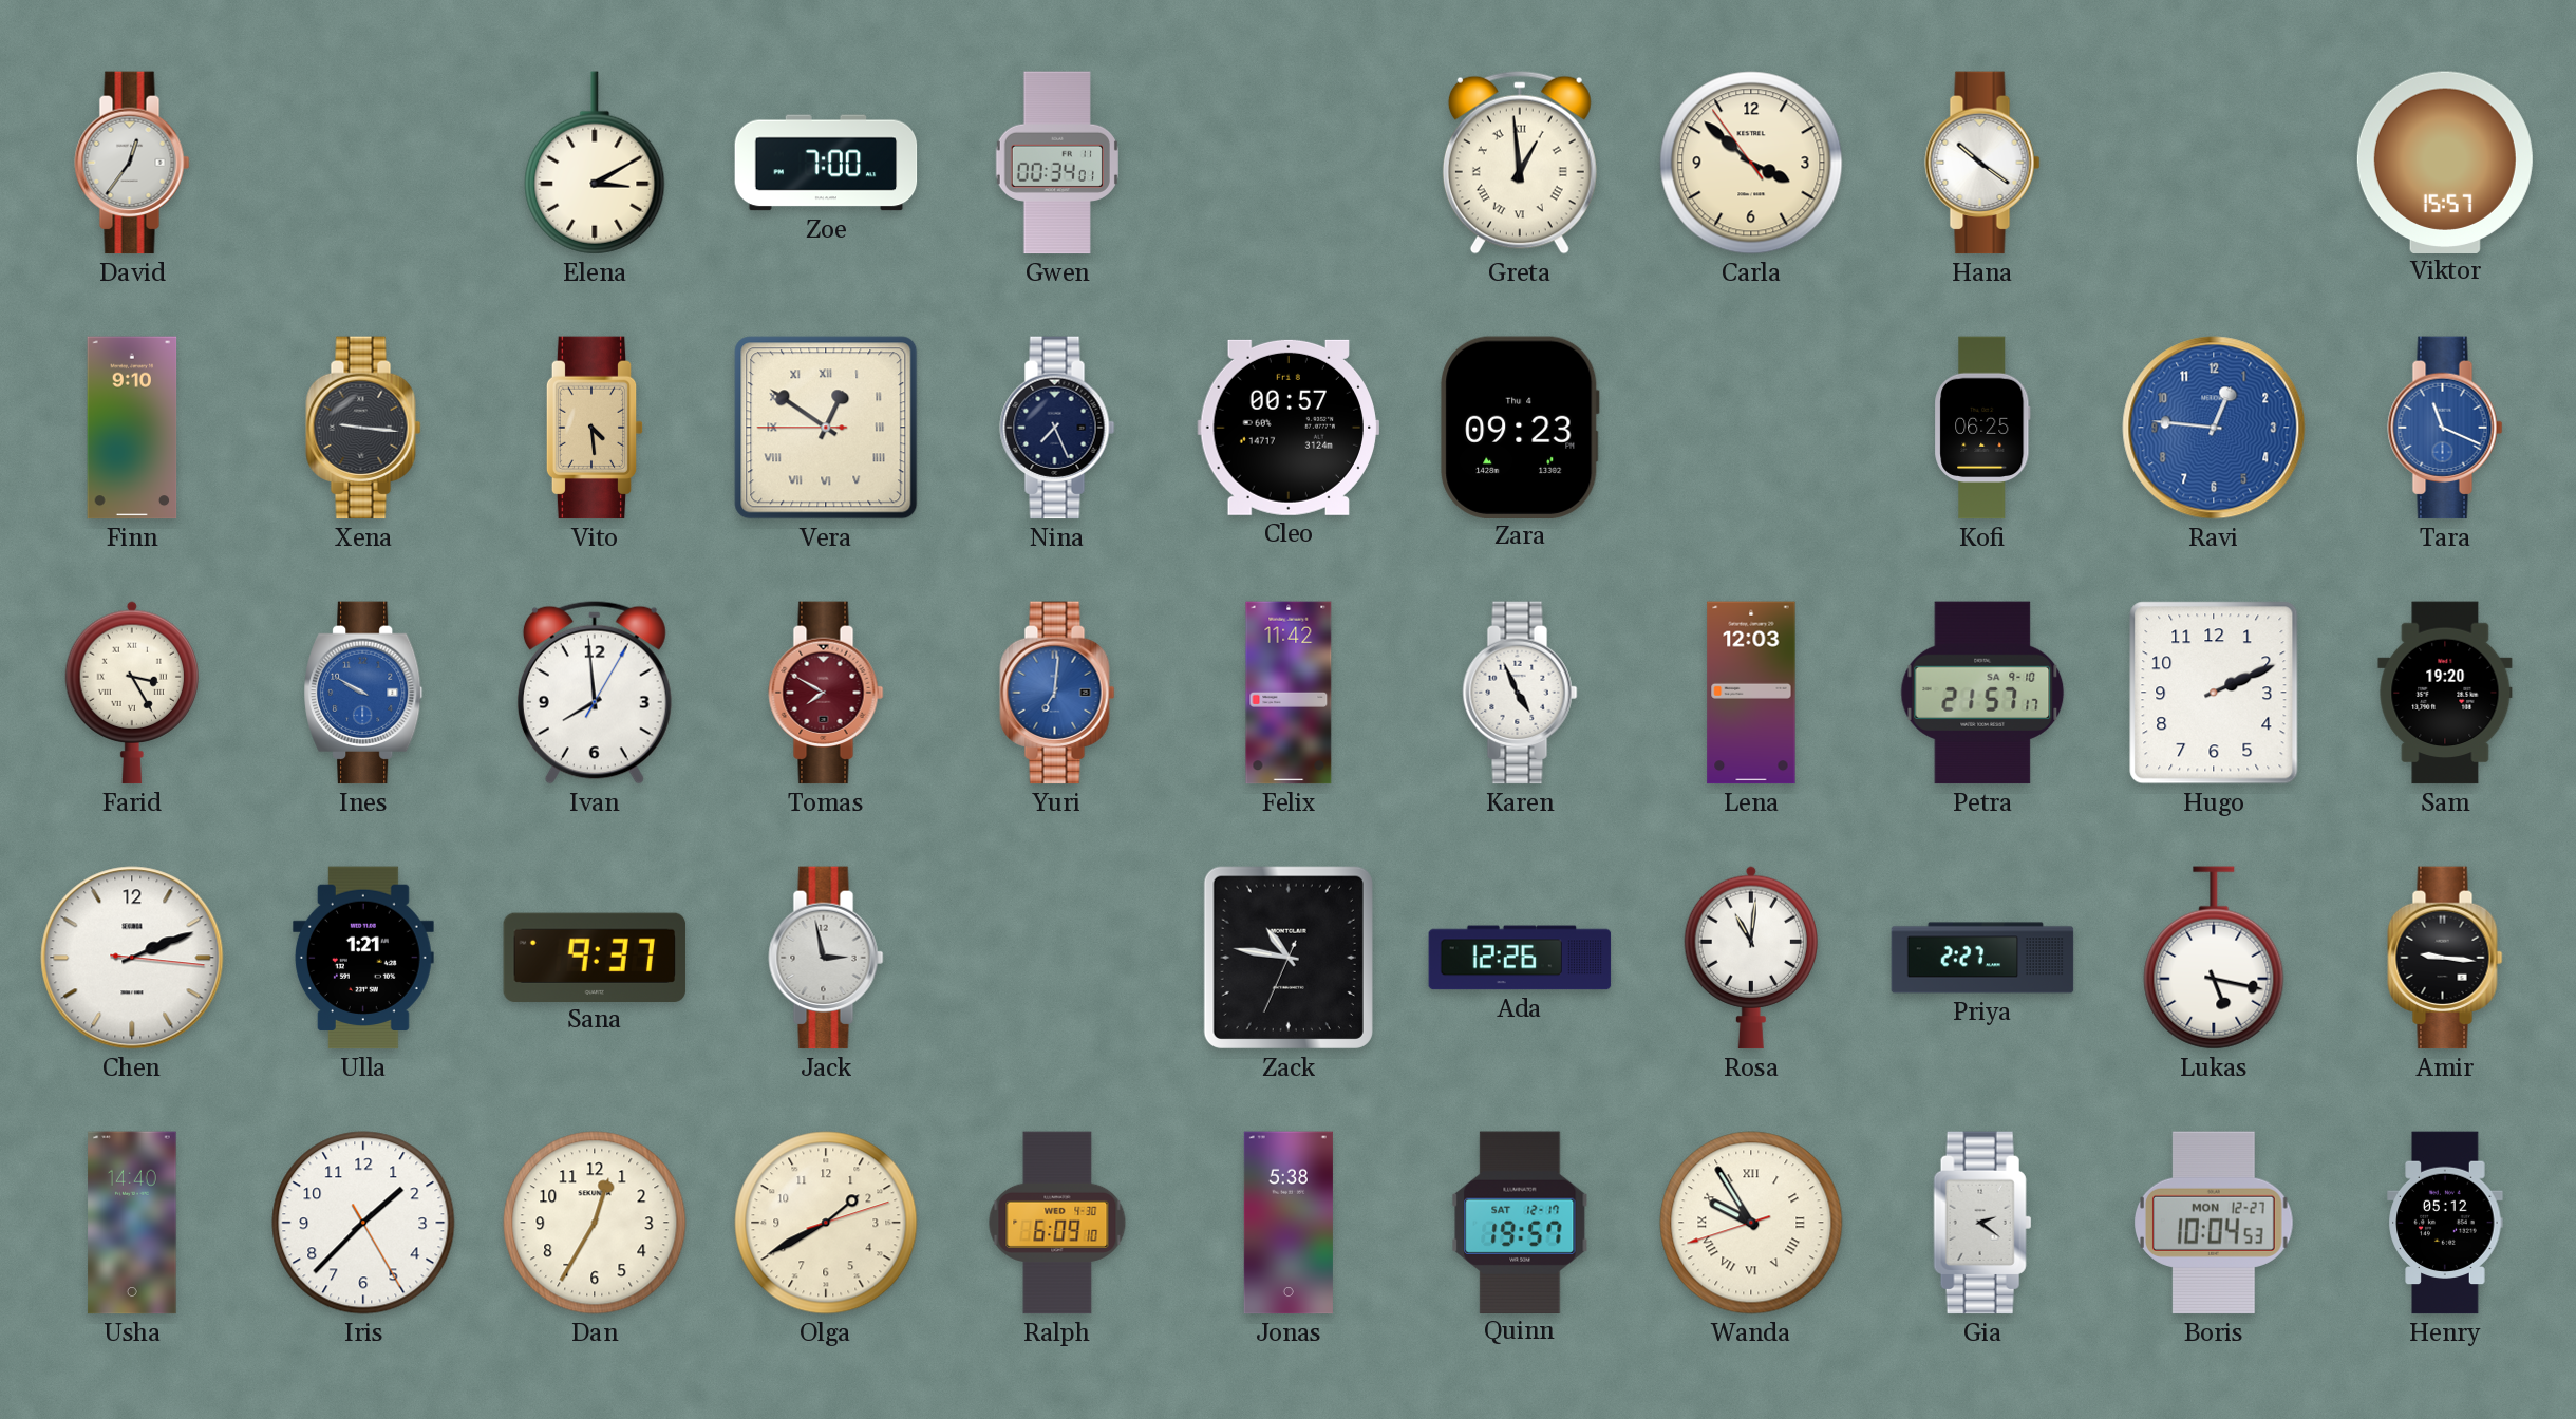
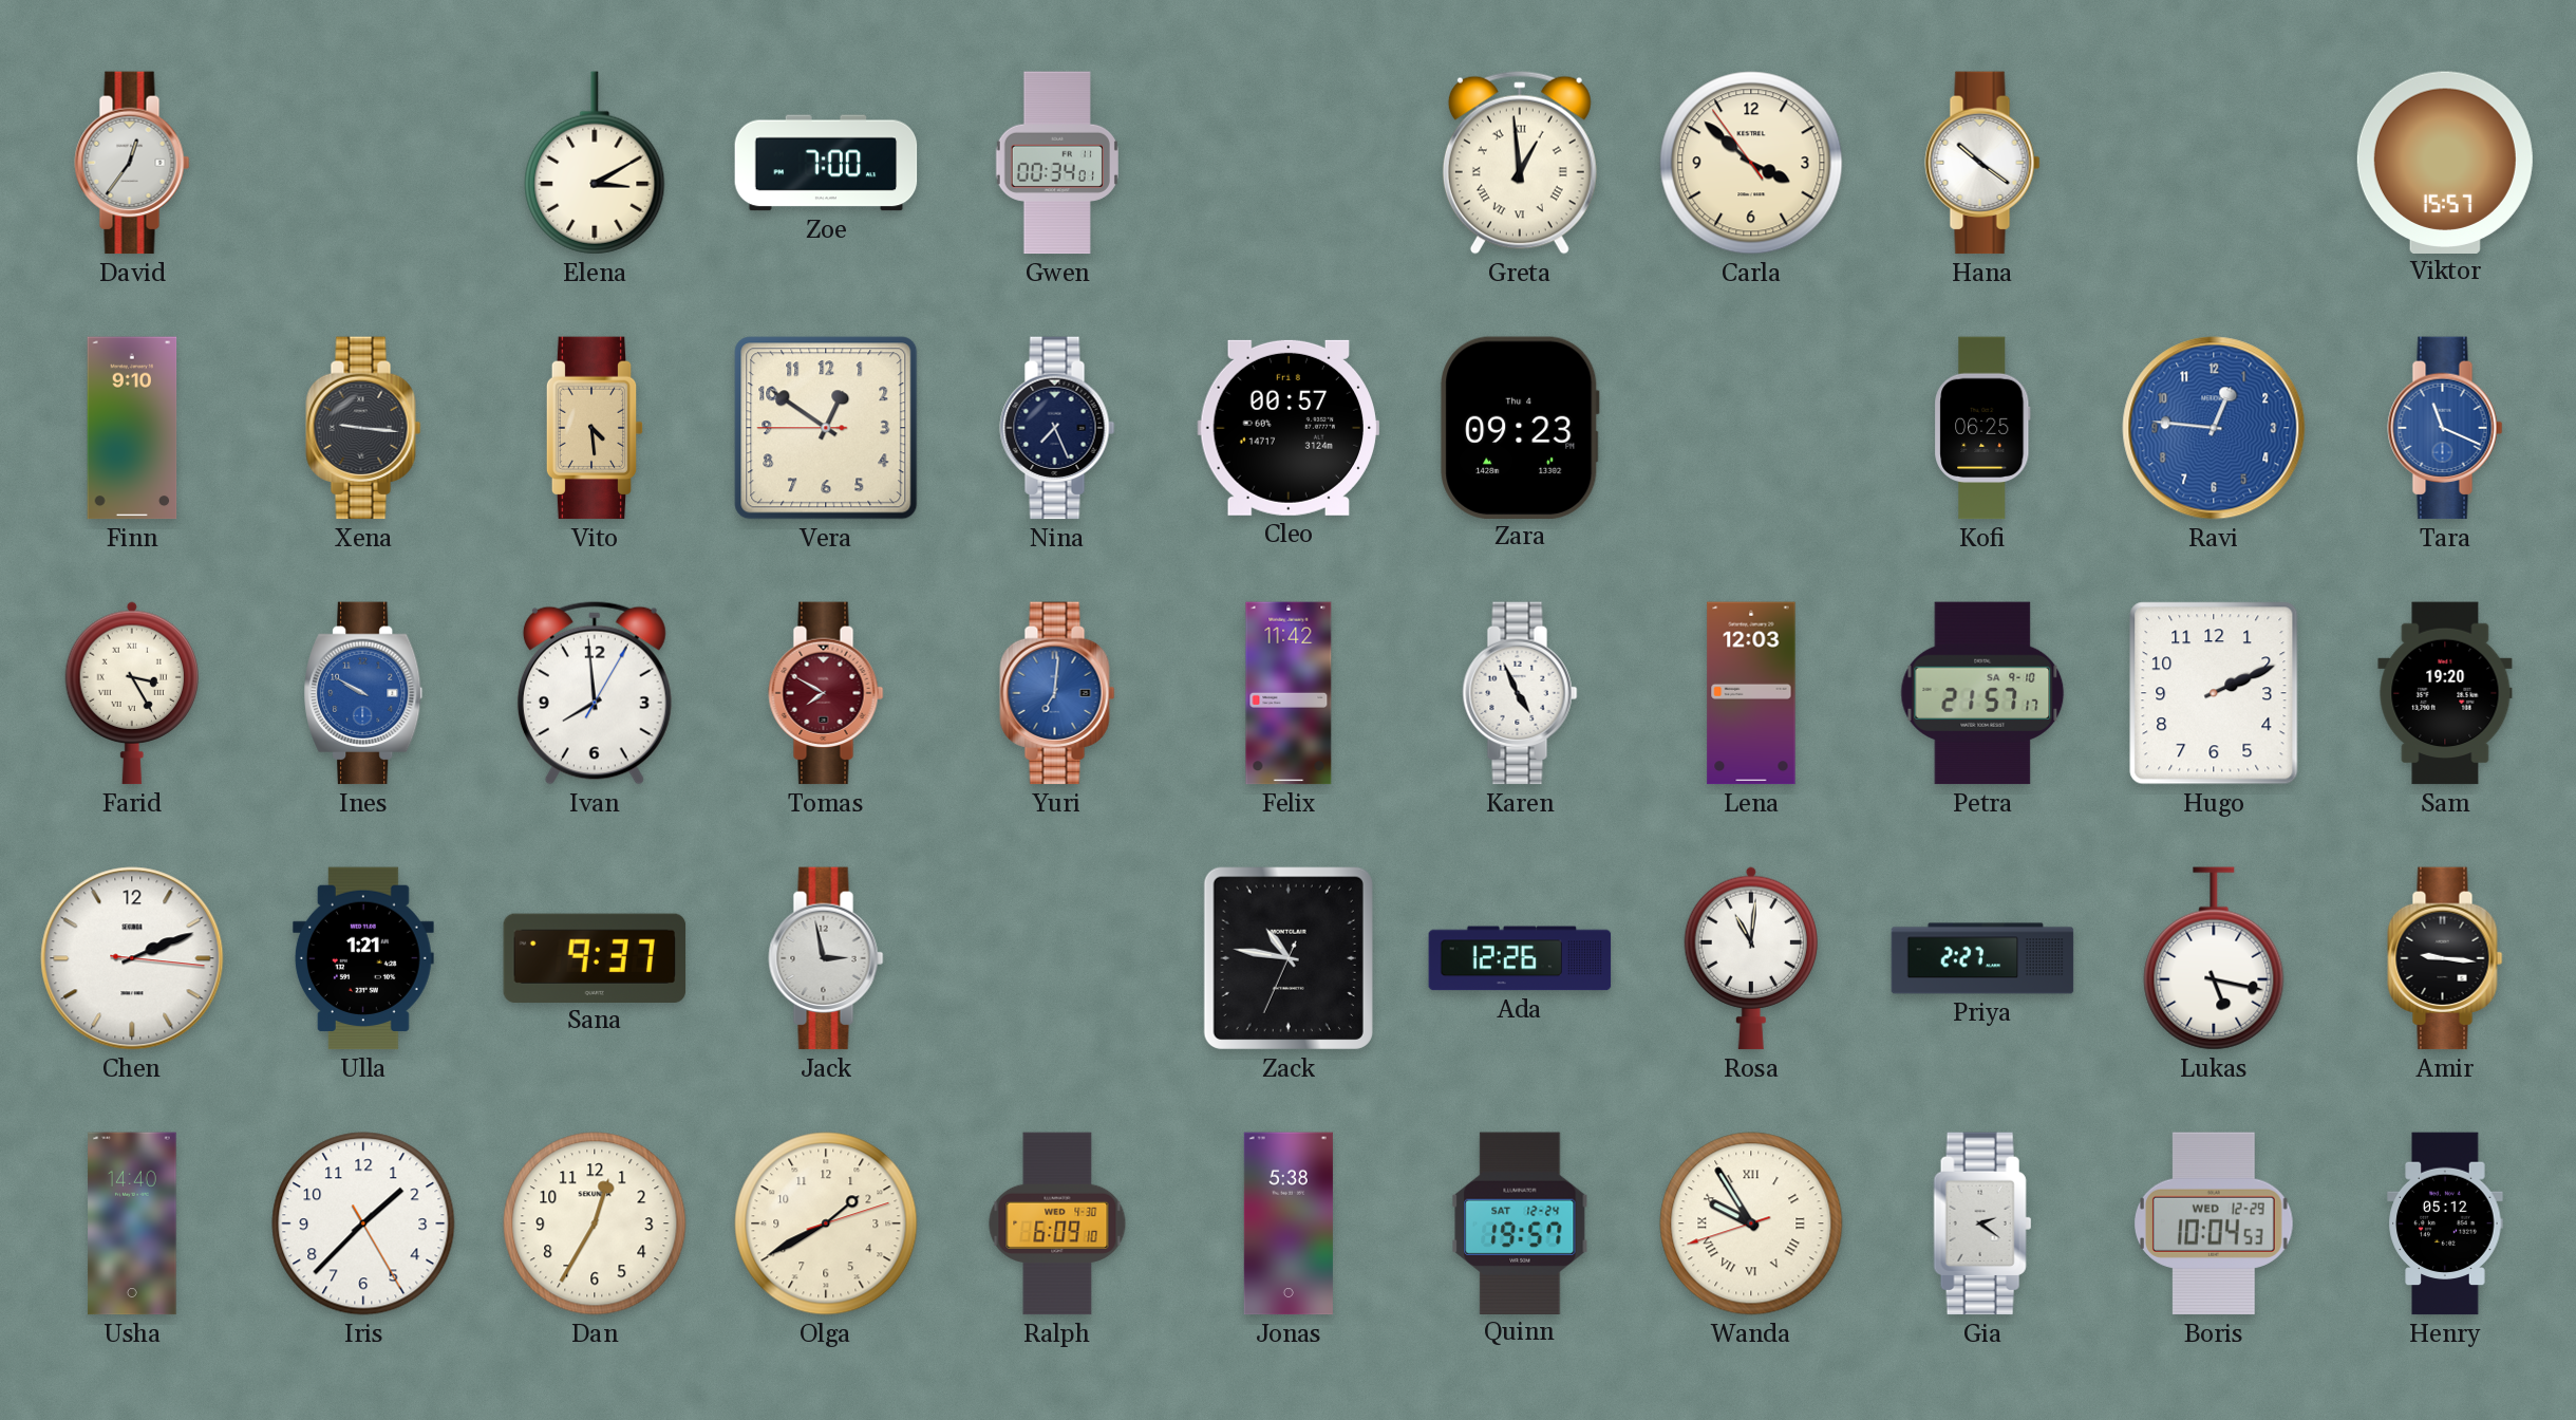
Vera numerals: Roman -> Arabic
Quinn date: SAT 12-17 -> SAT 12-24
Boris date: MON 12-27 -> WED 12-29
